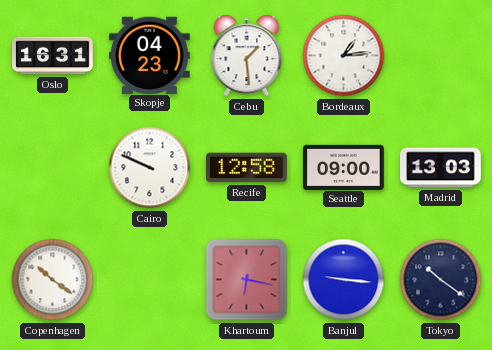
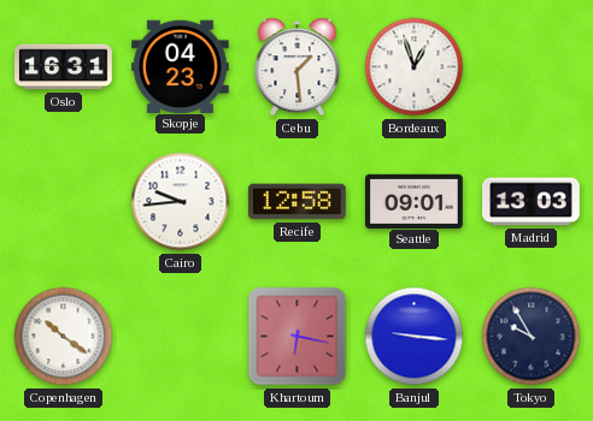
Bordeaux: 1:14 -> 12:57
Cairo: 9:49 -> 9:44
Seattle: 09:00 -> 09:01
Tokyo: 10:21 -> 9:55
